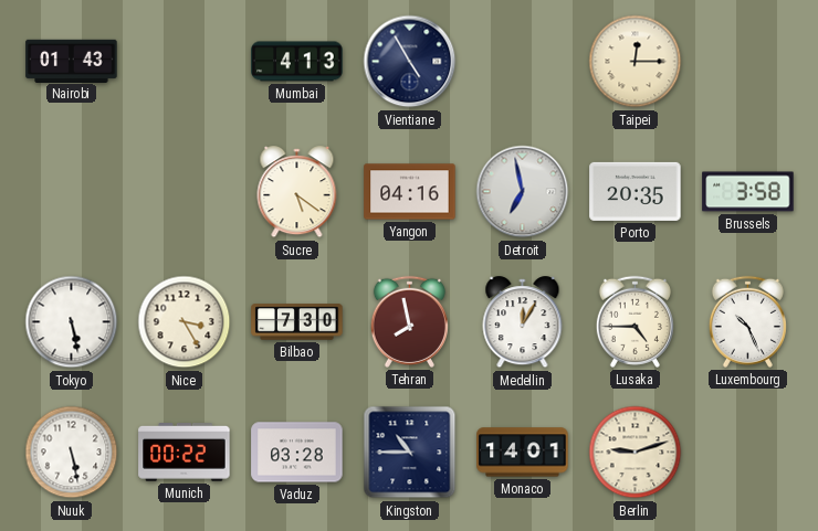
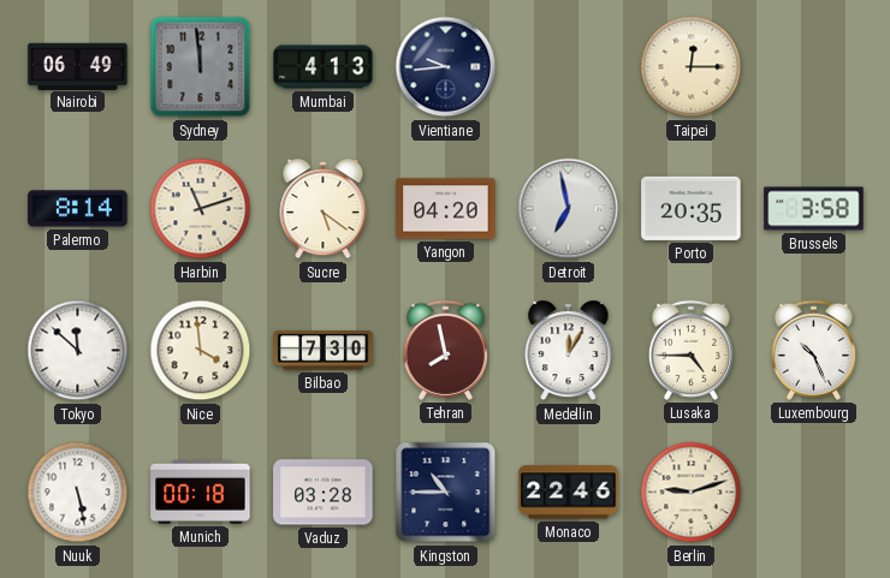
Nairobi: 01:43 -> 06:49
Sydney: none -> 11:59
Vientiane: 4:55 -> 9:44
Palermo: none -> 8:14
Harbin: none -> 11:12
Yangon: 04:16 -> 04:20
Tokyo: 5:28 -> 11:52
Nice: 3:25 -> 3:59
Munich: 00:22 -> 00:18
Monaco: 14:01 -> 22:46
